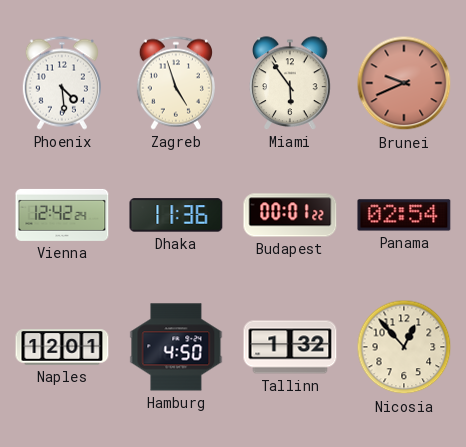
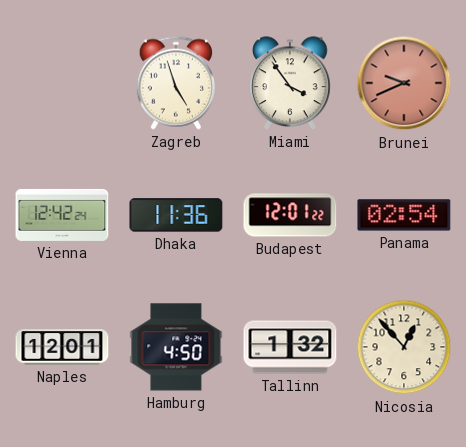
Phoenix: 4:29 -> none
Miami: 5:54 -> 3:54
Budapest: 00:01 -> 12:01
